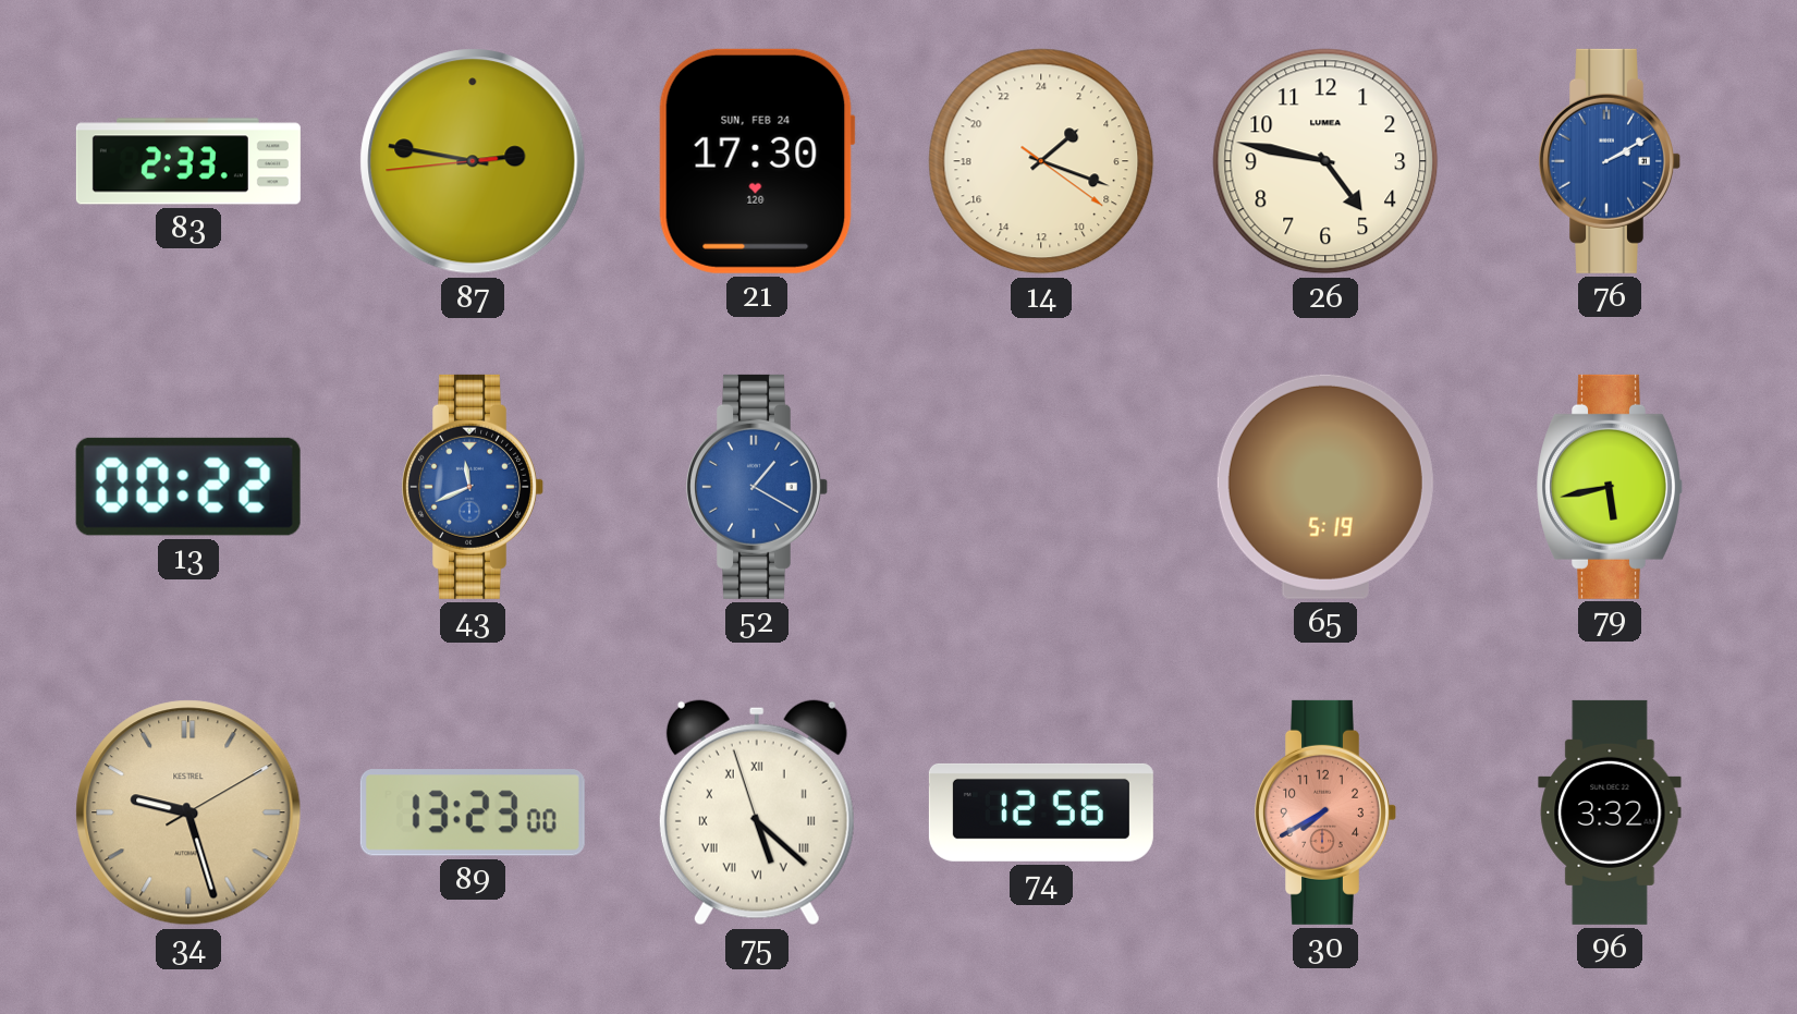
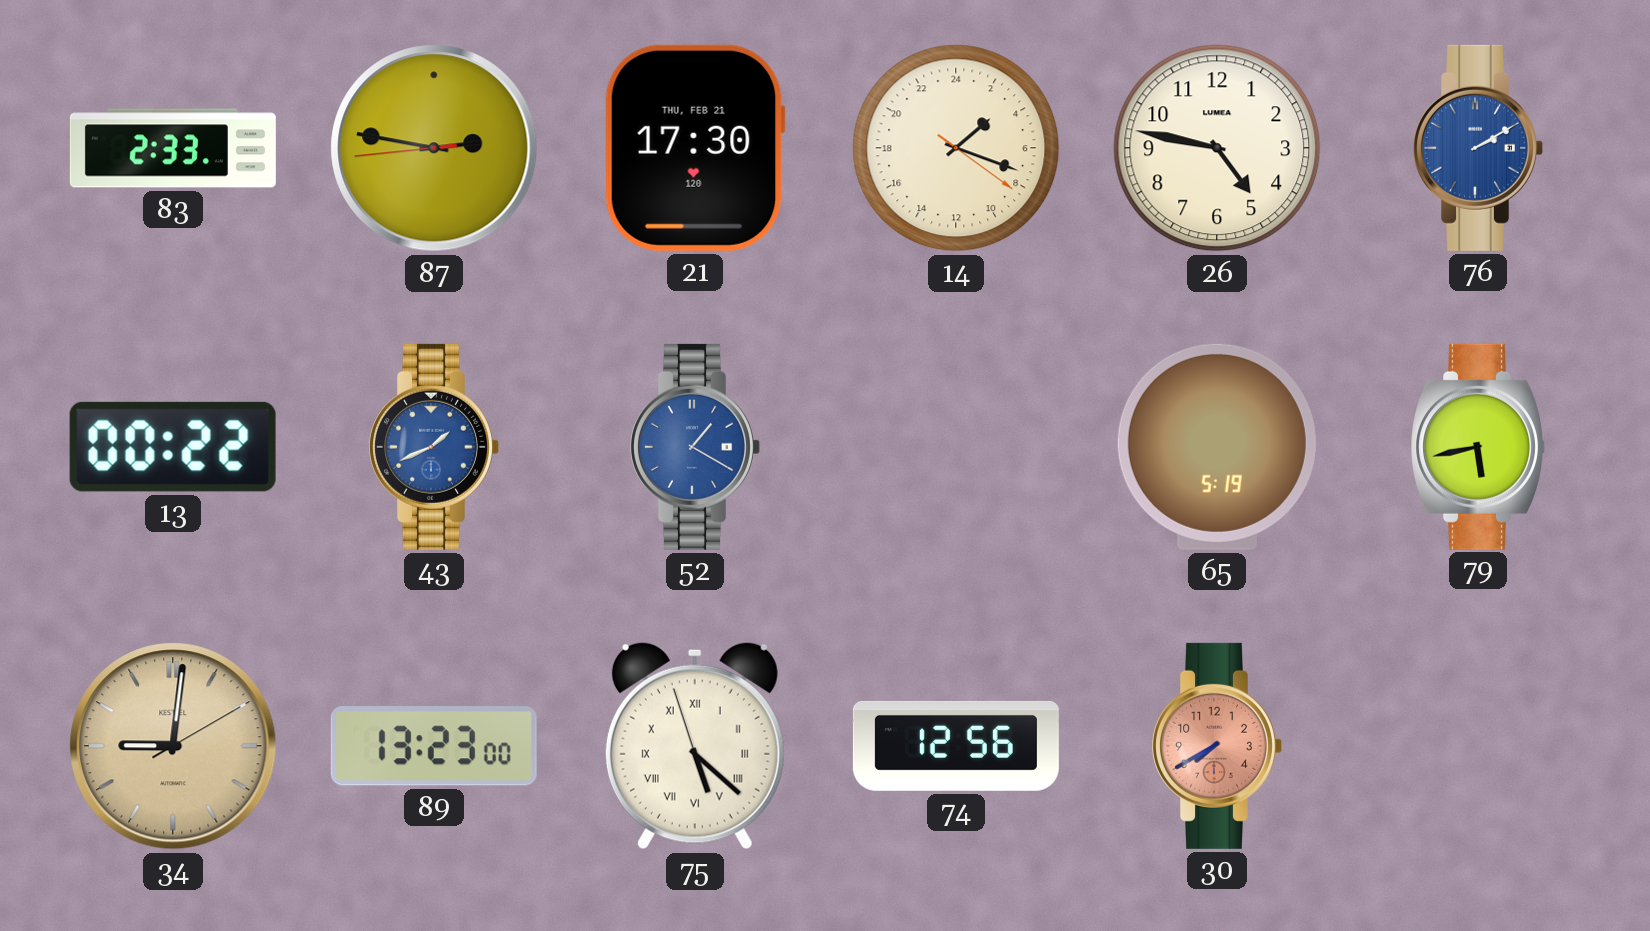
21 date: SUN, FEB 24 -> THU, FEB 21
43: 11:41 -> 1:41
34: 9:27 -> 9:01
96: 3:32 -> none
